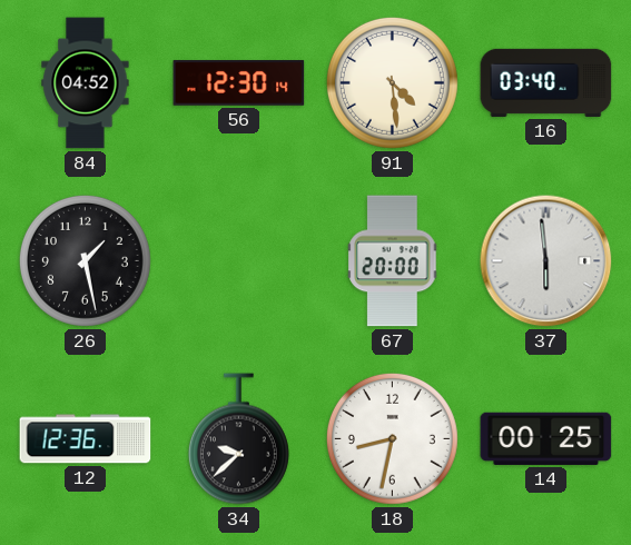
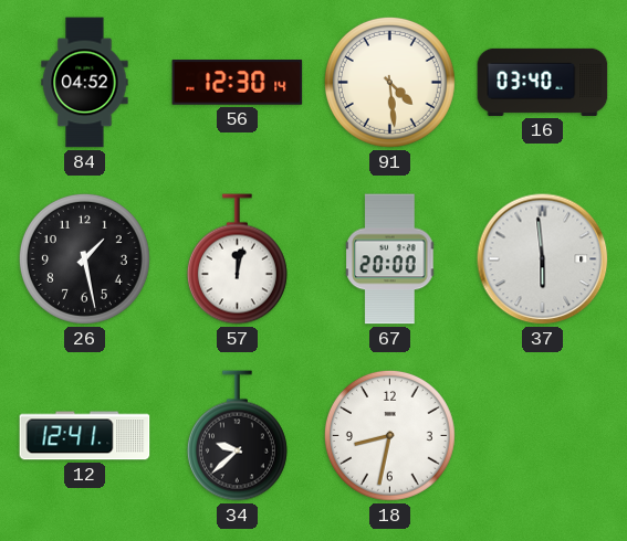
57: none -> 12:02
12: 12:36 -> 12:41
14: 00:25 -> none
